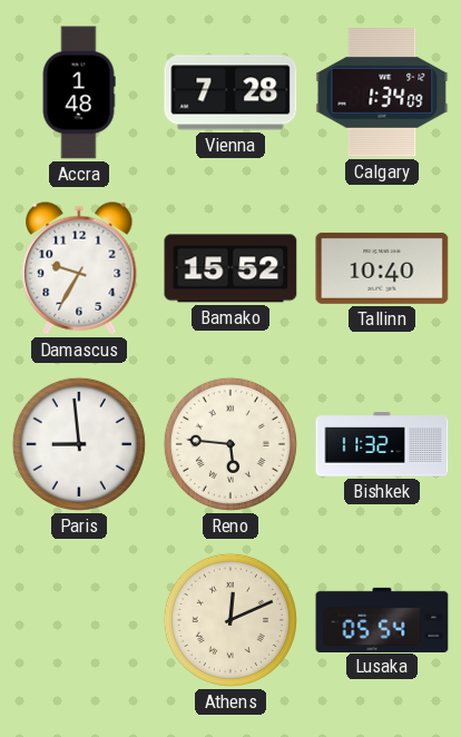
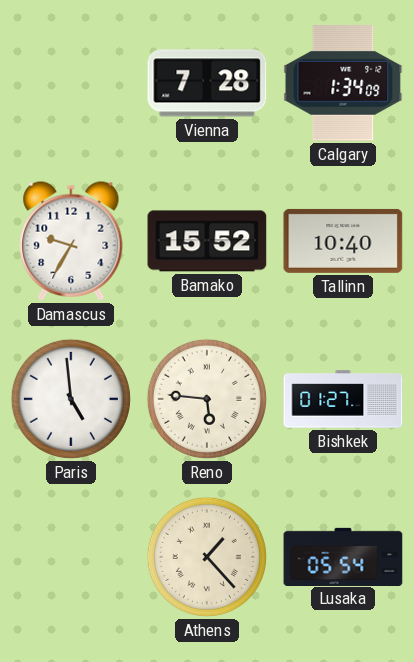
Accra: 1:48 -> none
Paris: 8:59 -> 4:59
Bishkek: 11:32 -> 01:27
Athens: 12:11 -> 1:23
